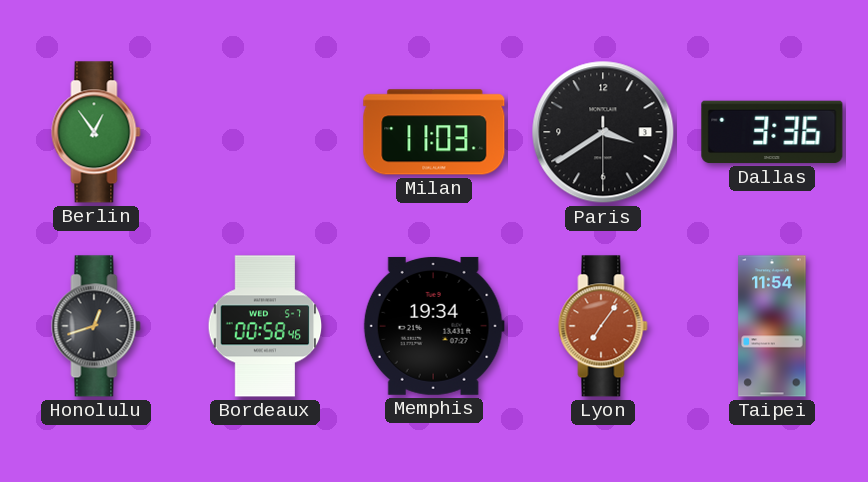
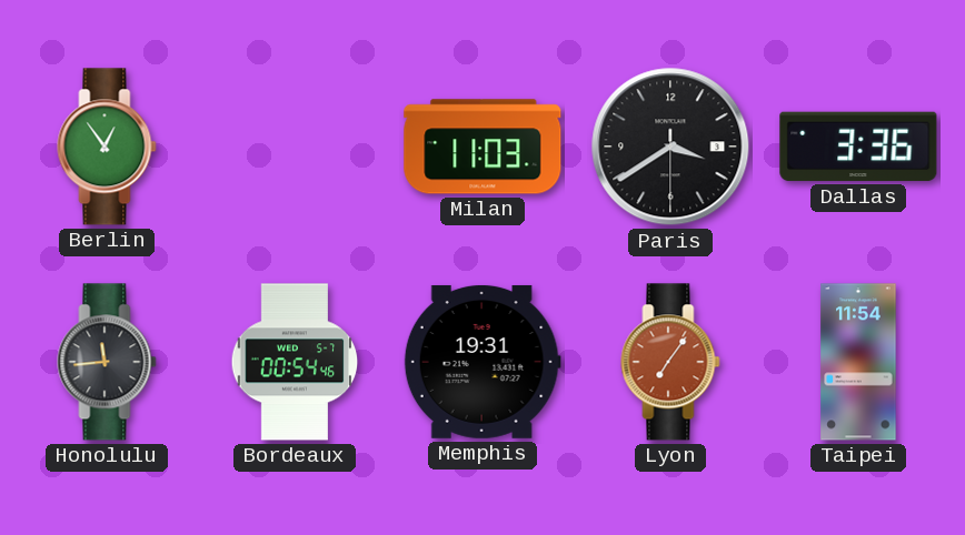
Honolulu: 12:42 -> 11:44
Bordeaux: 00:58 -> 00:54
Memphis: 19:34 -> 19:31
